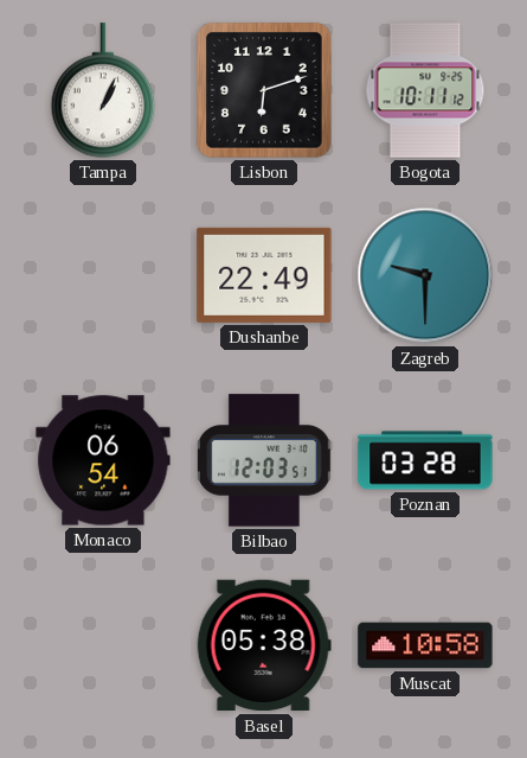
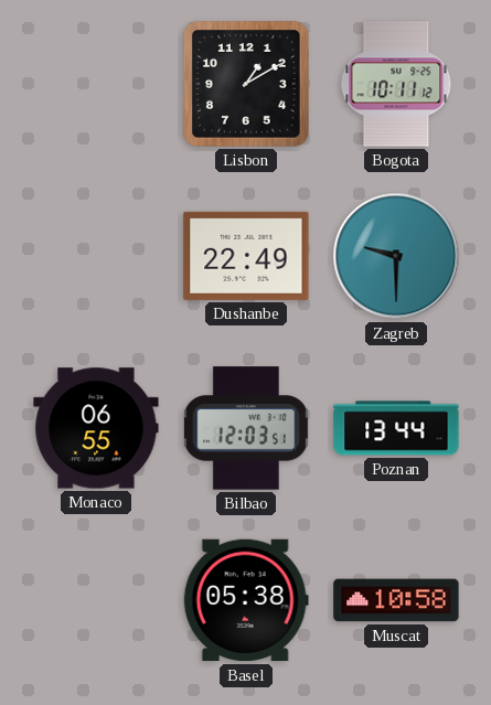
Tampa: 1:04 -> none
Lisbon: 6:12 -> 1:10
Monaco: 06:54 -> 06:55
Poznan: 03:28 -> 13:44
